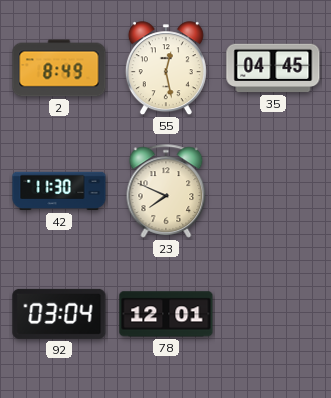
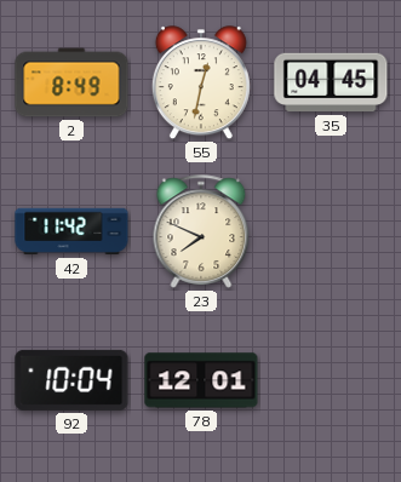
55: 12:28 -> 12:32
42: 11:30 -> 11:42
92: 03:04 -> 10:04
